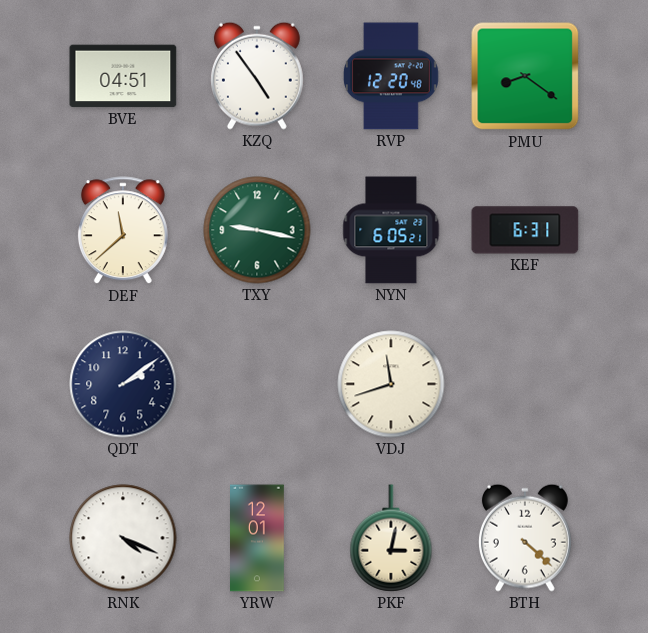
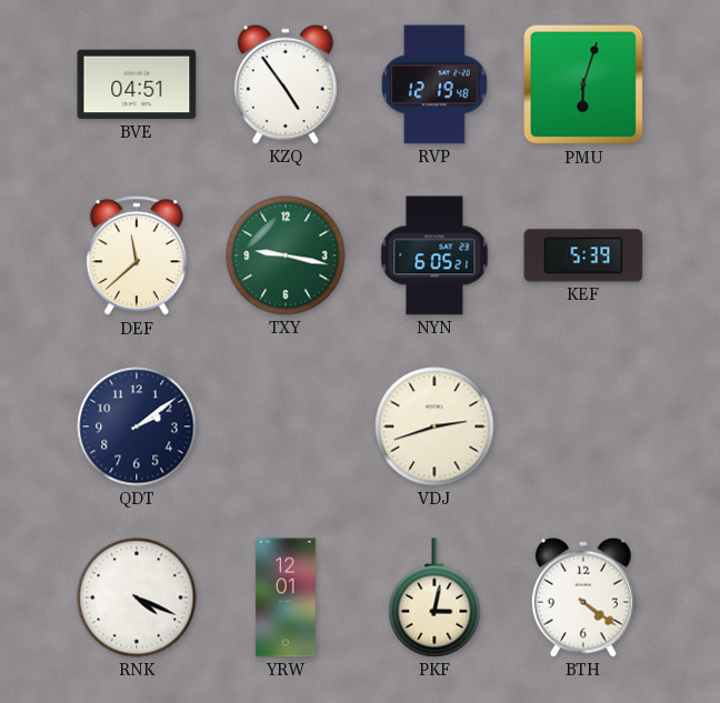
RVP: 12:20 -> 12:19
PMU: 8:21 -> 6:03
KEF: 6:31 -> 5:39
VDJ: 11:42 -> 2:42
BTH: 4:22 -> 4:21
